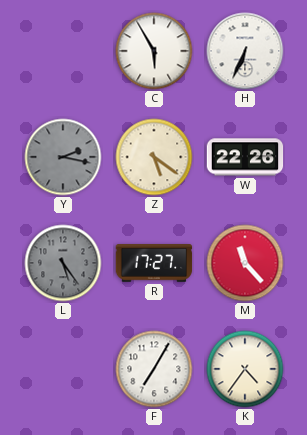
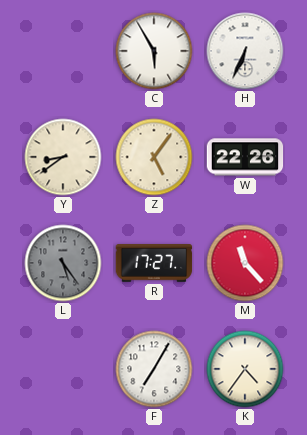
Y: 2:17 -> 8:39
Y dial: grey -> cream
Z: 5:21 -> 5:06
